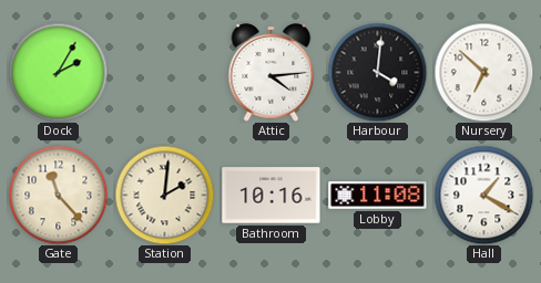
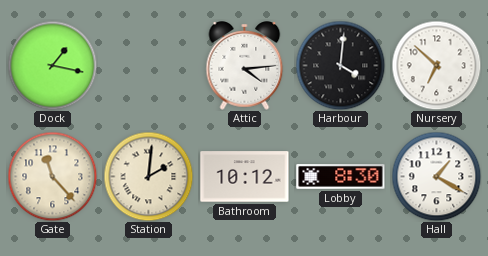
Dock: 2:05 -> 1:17
Bathroom: 10:16 -> 10:12
Lobby: 11:08 -> 8:30
